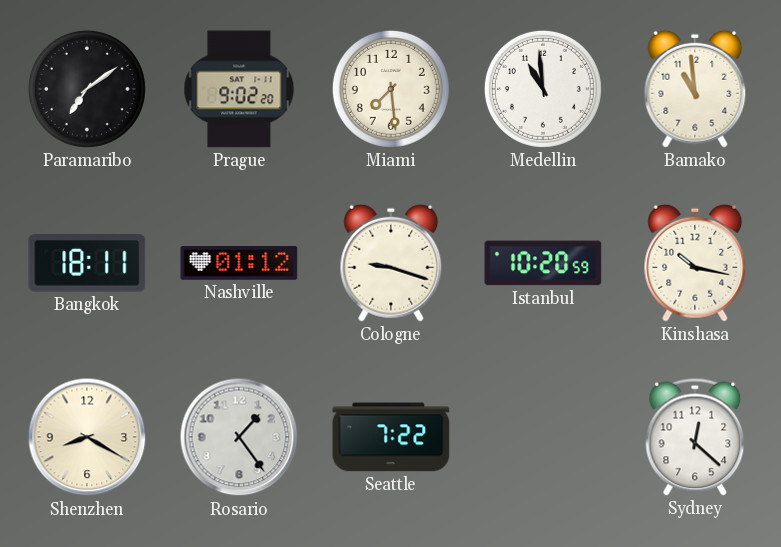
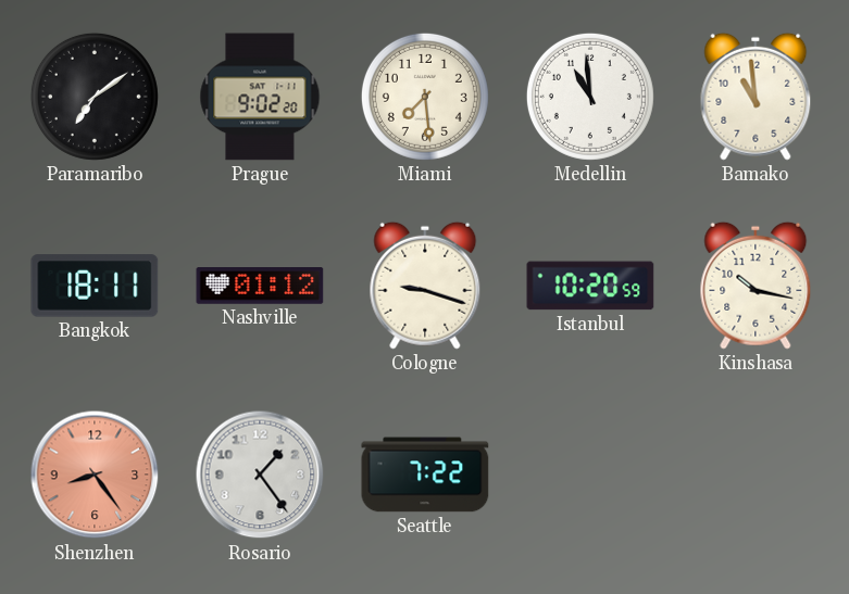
Shenzhen: 8:20 -> 8:24
Shenzhen dial: cream -> salmon
Sydney: 12:22 -> none
